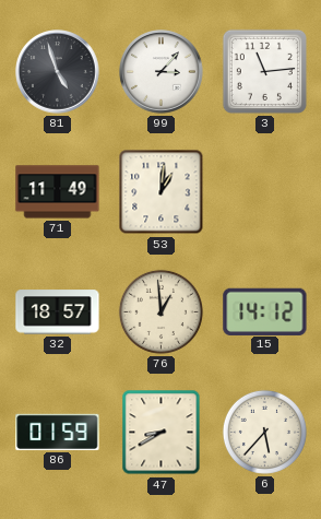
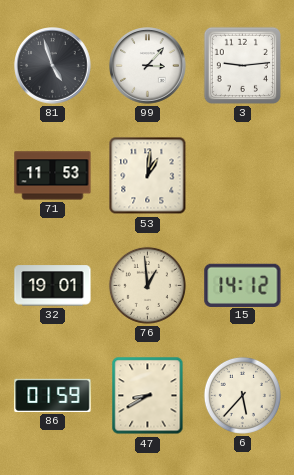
3: 11:14 -> 9:14
71: 11:49 -> 11:53
32: 18:57 -> 19:01
